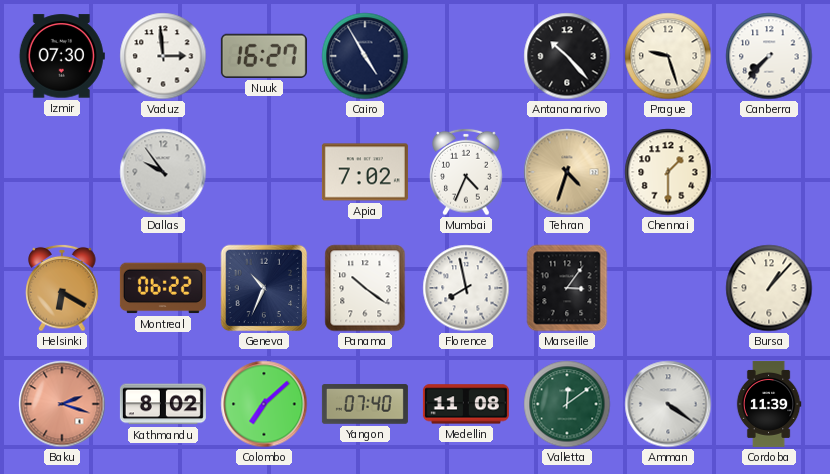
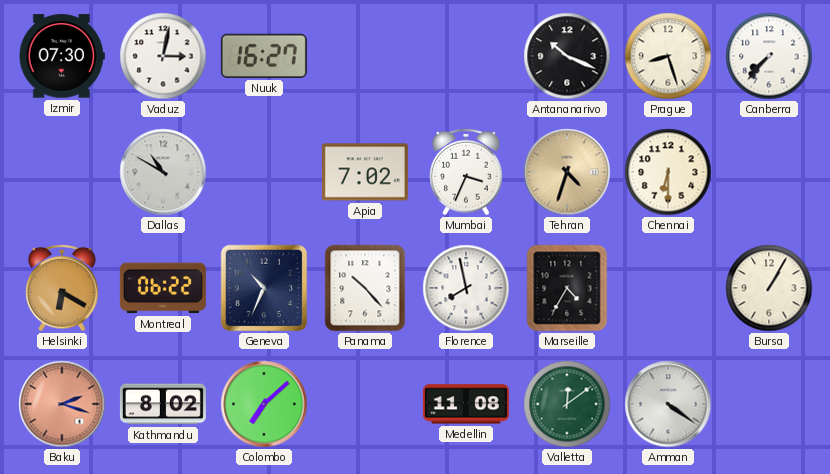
Vaduz: 2:59 -> 3:02
Cairo: 4:55 -> none
Antananarivo: 10:23 -> 10:19
Prague: 9:27 -> 8:27
Dallas: 9:54 -> 10:50
Mumbai: 4:34 -> 3:34
Chennai: 1:30 -> 6:30
Panama: 10:21 -> 10:23
Marseille: 3:06 -> 4:35
Bursa: 1:07 -> 1:05
Yangon: 07:40 -> none
Cordoba: 11:39 -> none
